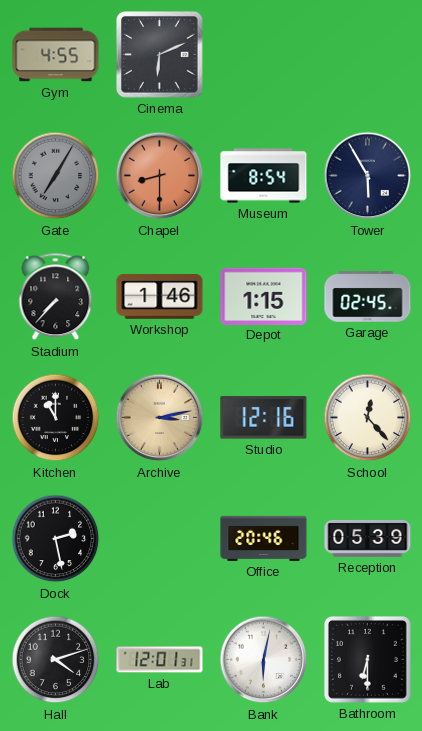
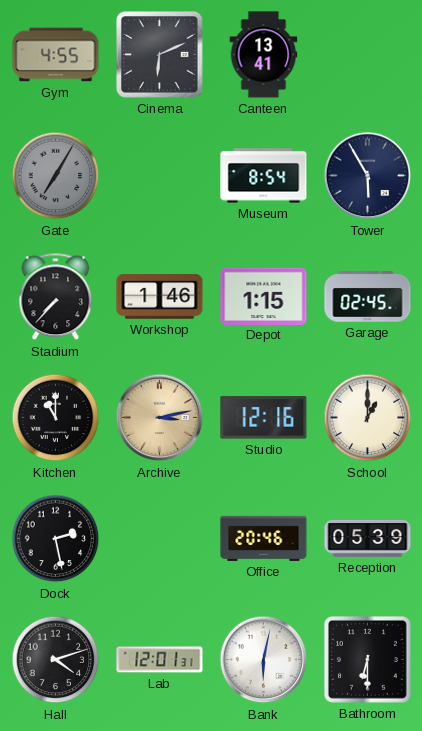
Canteen: none -> 13:41
Chapel: 8:30 -> none
School: 12:23 -> 1:00
